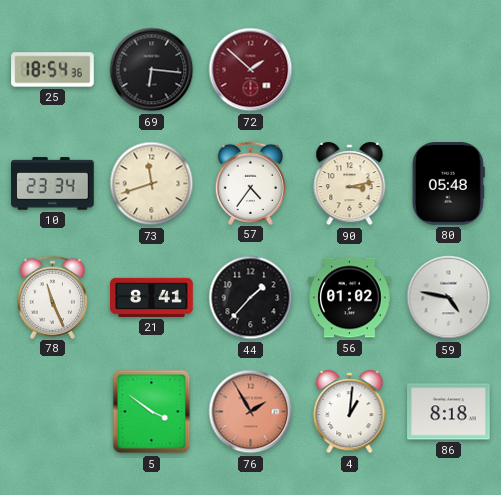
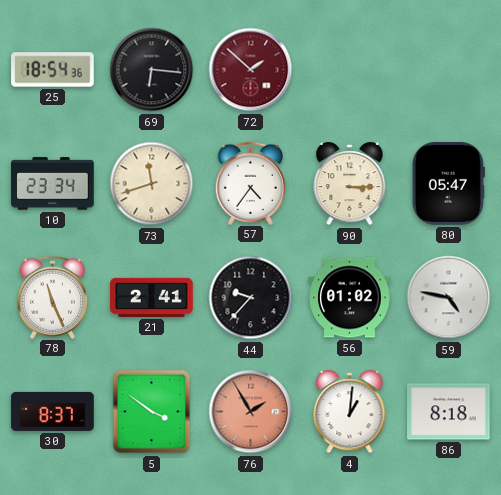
90: 3:13 -> 3:15
80: 05:48 -> 05:47
21: 8:41 -> 2:41
44: 1:37 -> 9:37
30: none -> 8:37
